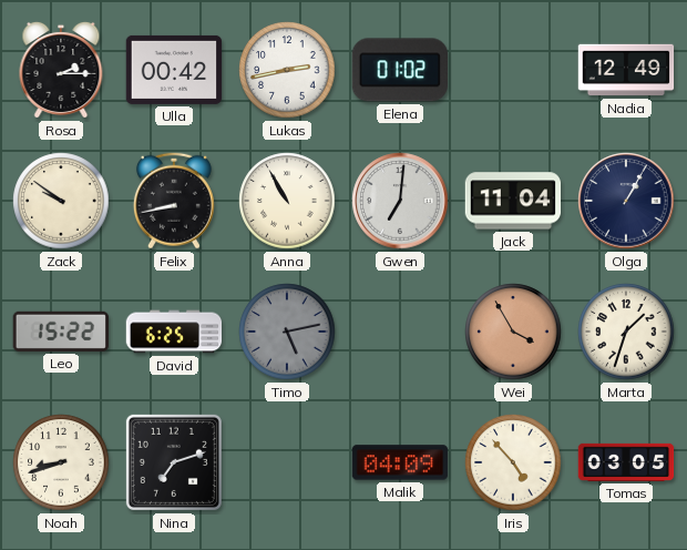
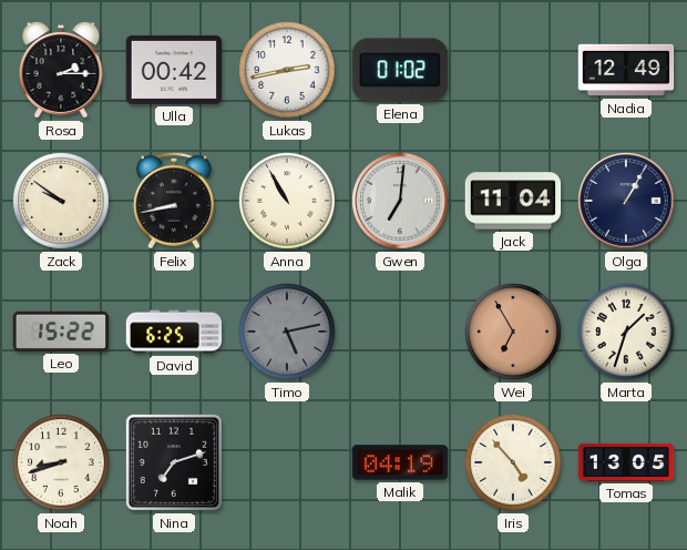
Wei: 3:55 -> 6:55
Malik: 04:09 -> 04:19
Tomas: 03:05 -> 13:05
